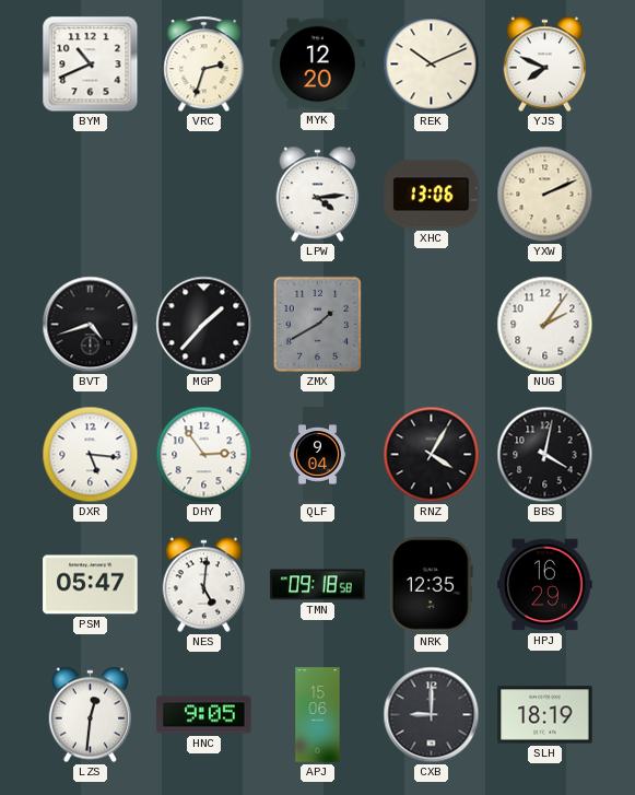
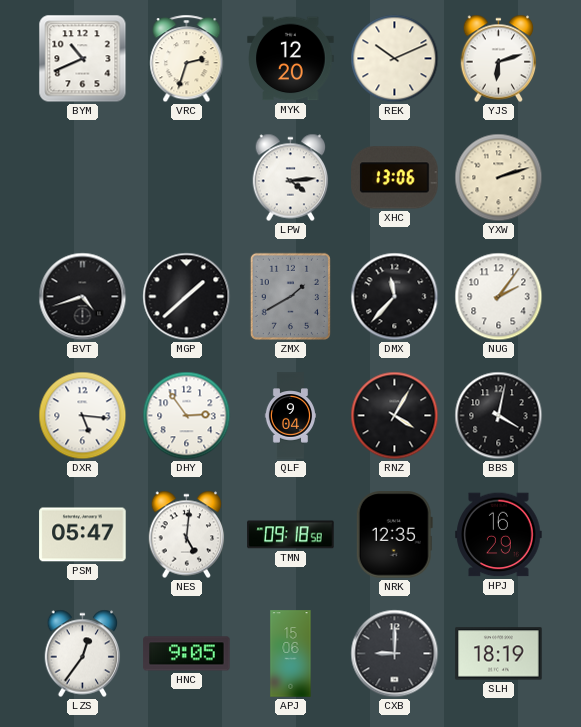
YJS: 7:49 -> 6:12
YXW: 2:11 -> 2:12
MGP: 1:37 -> 1:38
DMX: none -> 11:37
LZS: 12:31 -> 12:36
